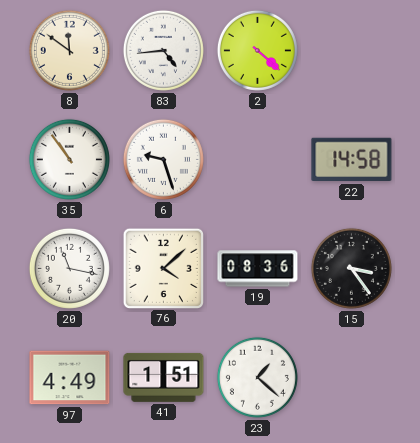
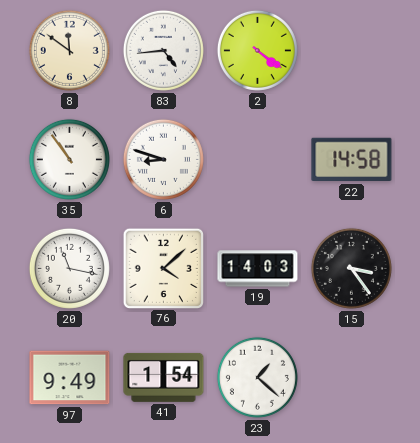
2: 4:22 -> 4:21
6: 9:27 -> 8:48
19: 08:36 -> 14:03
97: 4:49 -> 9:49
41: 1:51 -> 1:54
